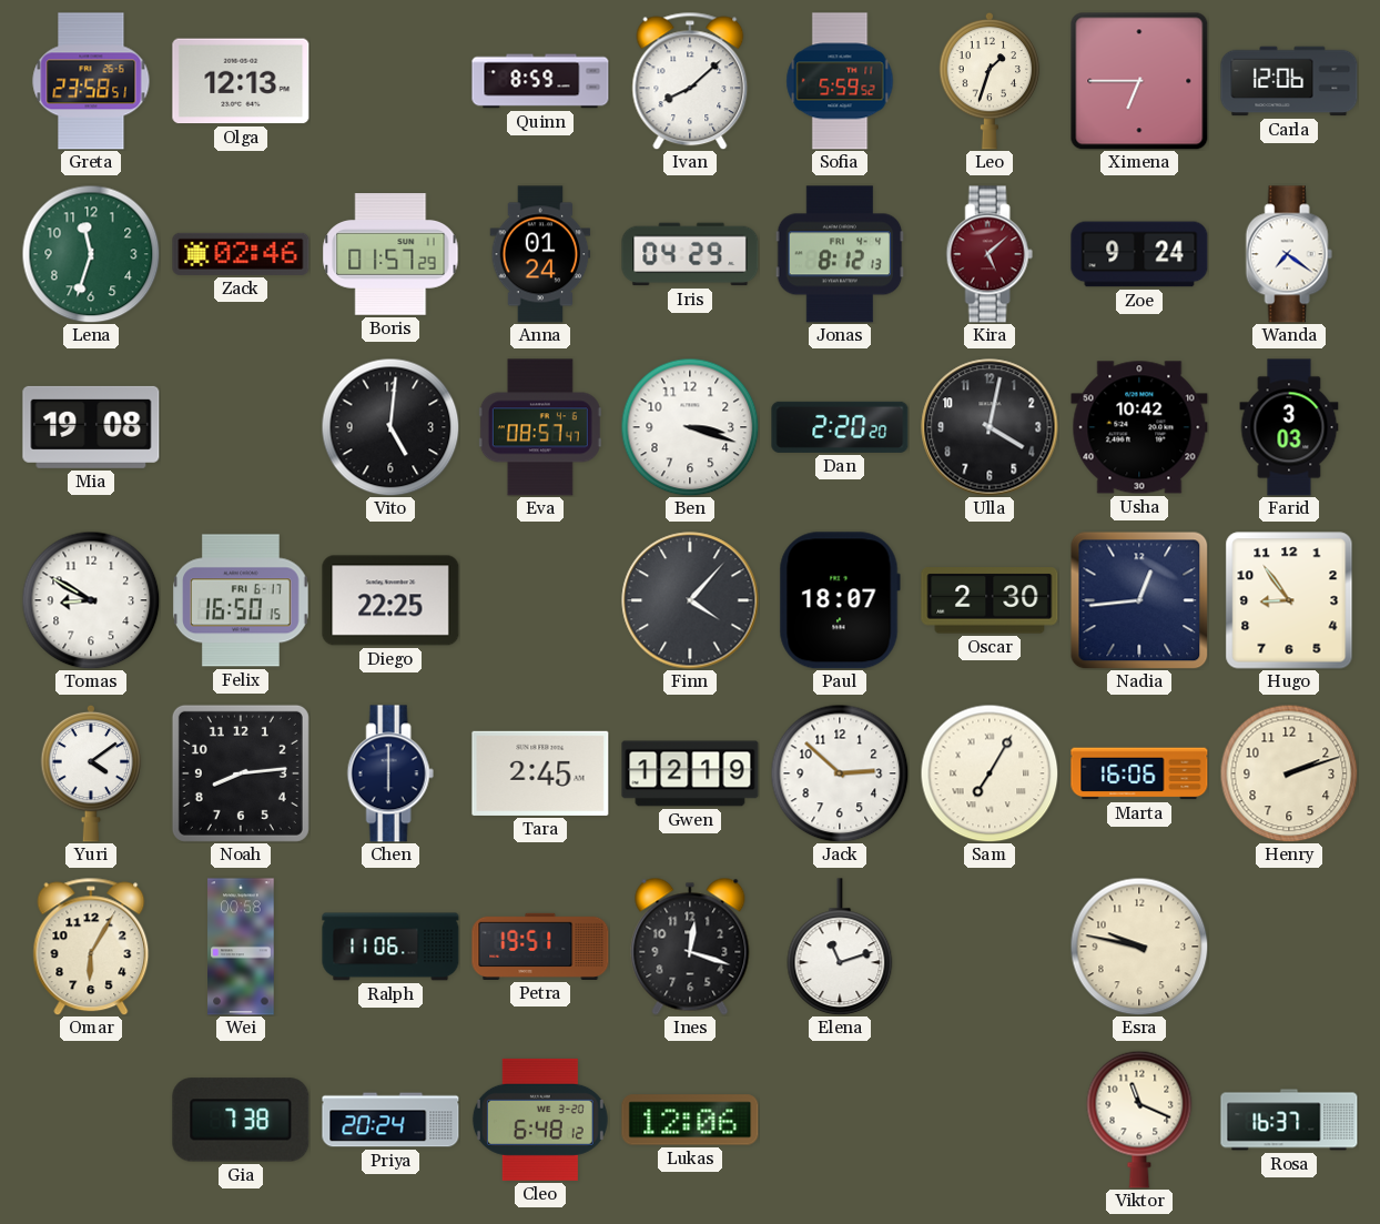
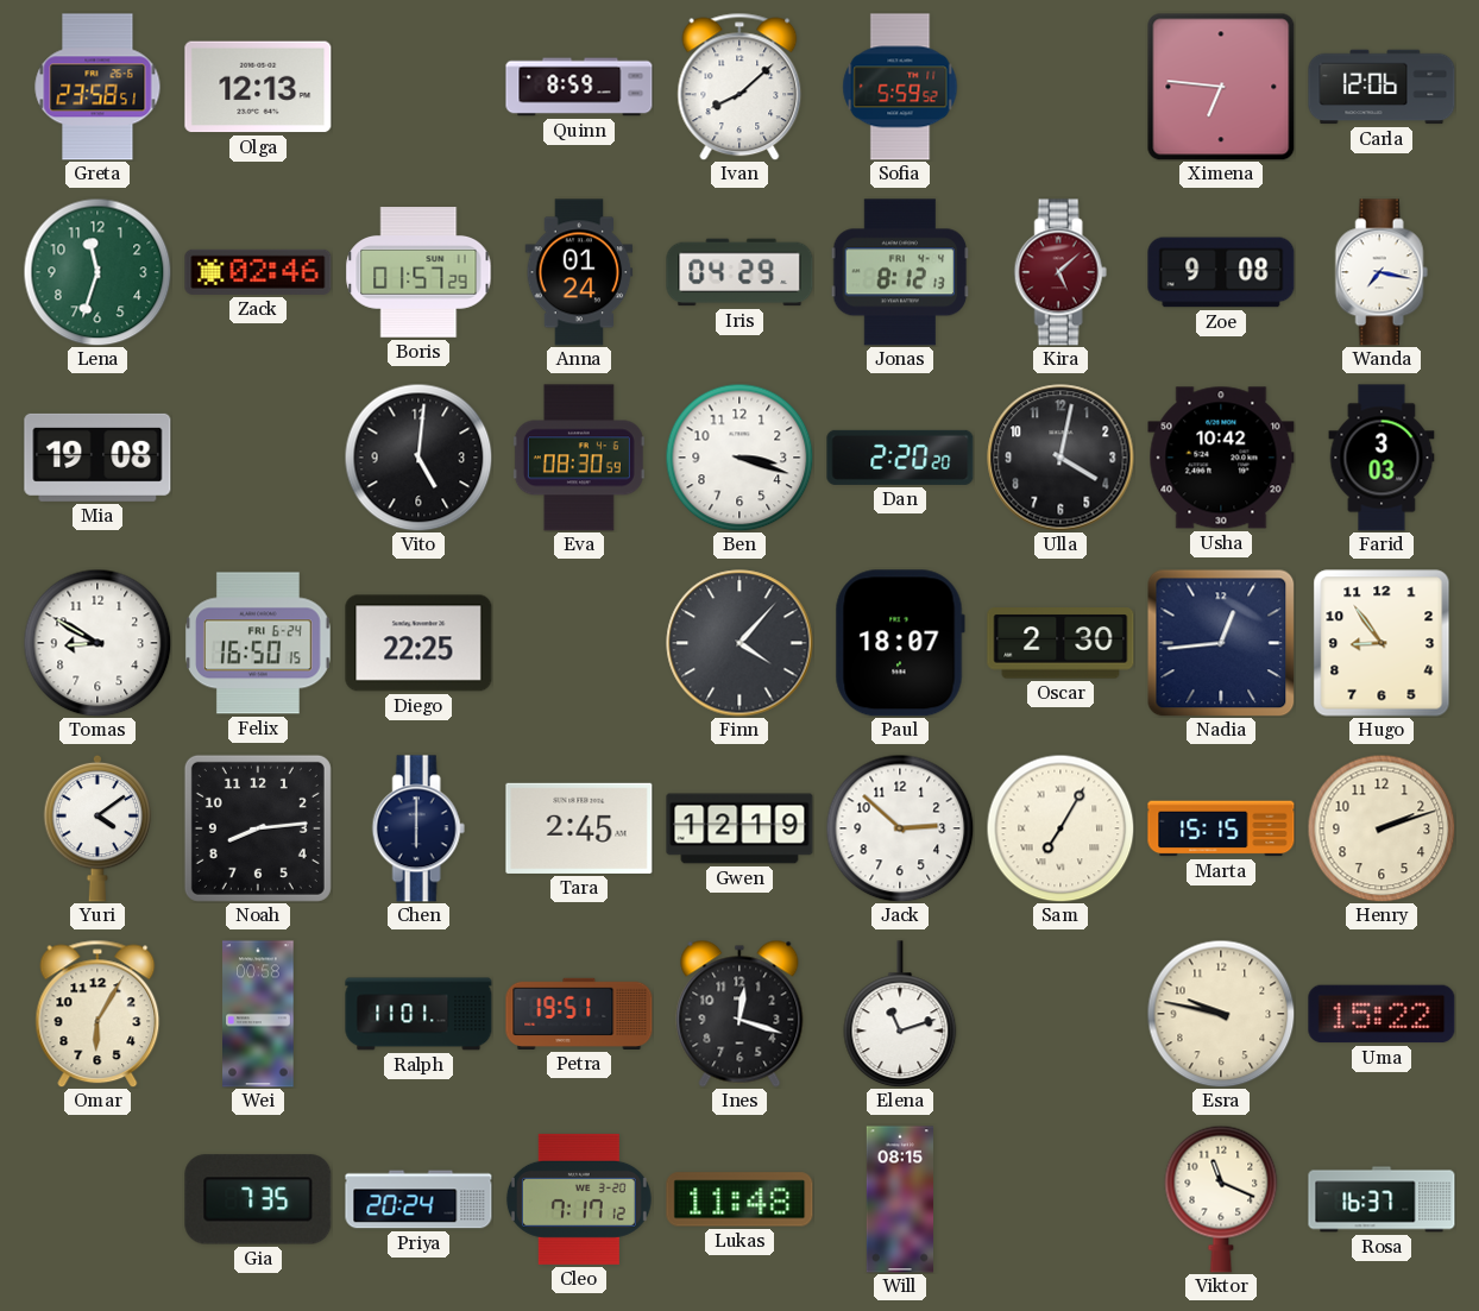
Leo: 1:33 -> none
Ximena: 6:45 -> 6:46
Zoe: 9:24 -> 9:08
Wanda: 7:21 -> 7:17
Eva: 08:57 -> 08:30
Felix date: FRI 6-17 -> FRI 6-24
Marta: 16:06 -> 15:15
Ralph: 11:06 -> 11:01
Uma: none -> 15:22
Gia: 7:38 -> 7:35
Cleo: 6:48 -> 7:17
Lukas: 12:06 -> 11:48
Will: none -> 08:15
